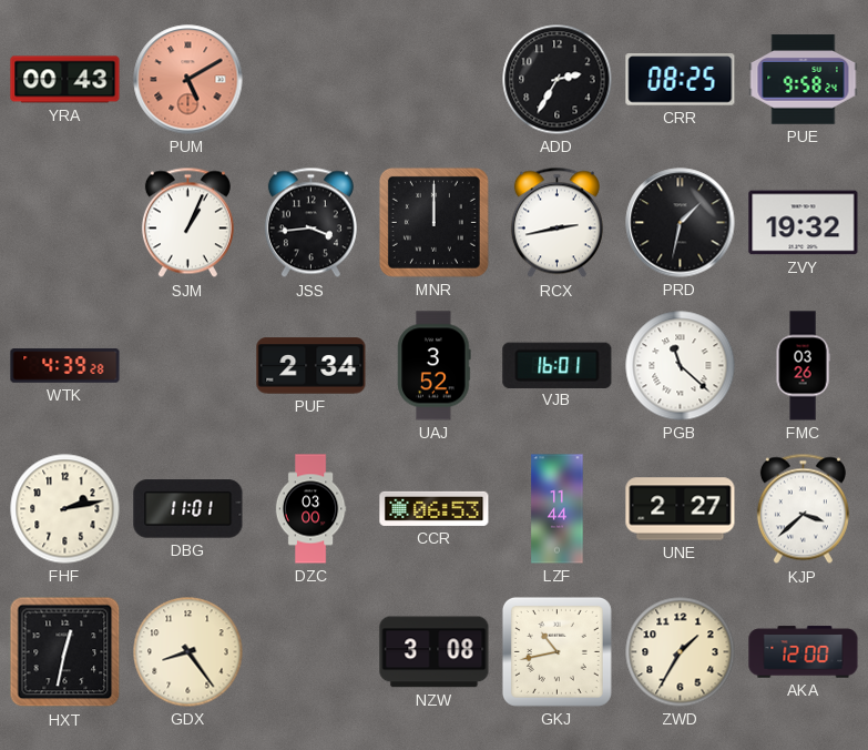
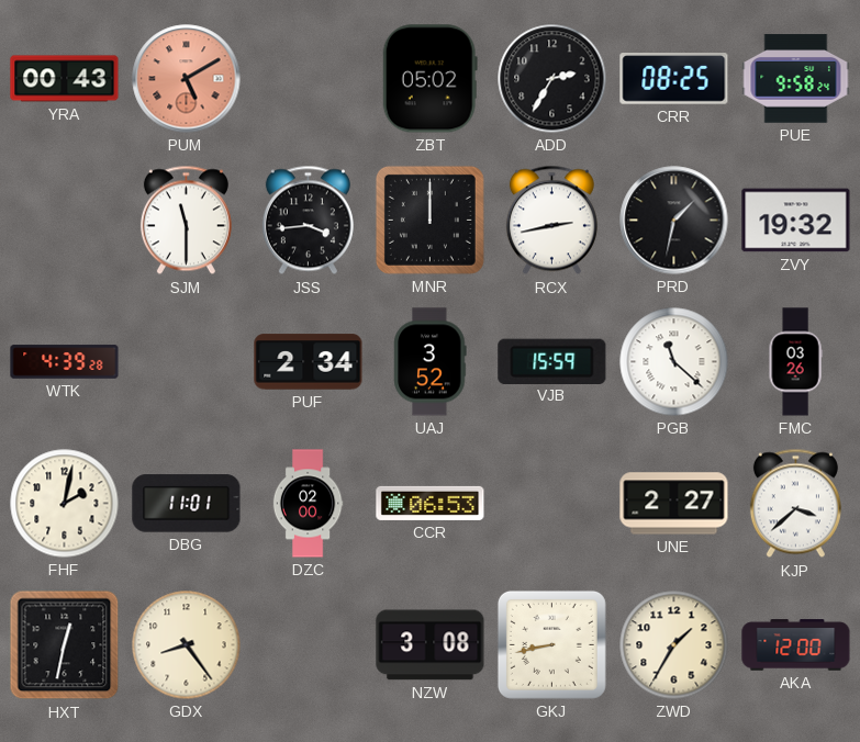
ZBT: none -> 05:02
SJM: 1:04 -> 11:30
VJB: 16:01 -> 15:59
FHF: 2:13 -> 2:02
DZC: 03:00 -> 02:00
LZF: 11:44 -> none
GKJ: 10:43 -> 8:43
